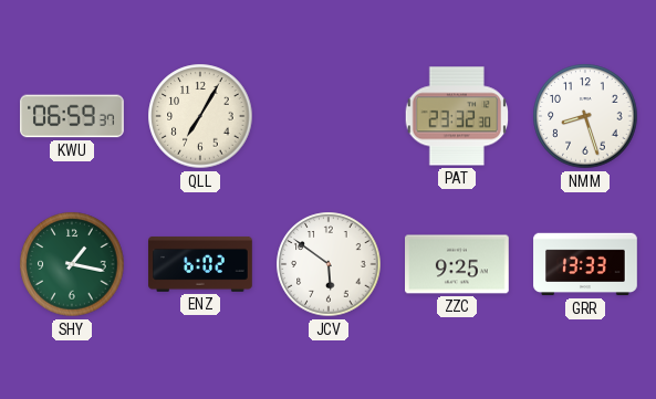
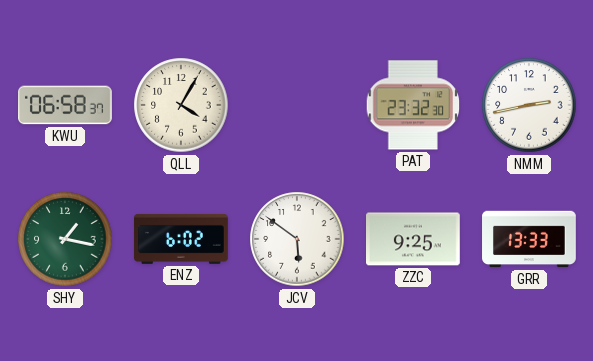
KWU: 06:59 -> 06:58
QLL: 7:05 -> 4:05
NMM: 8:27 -> 2:43
